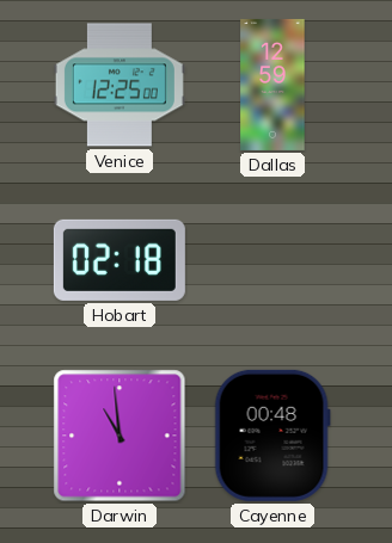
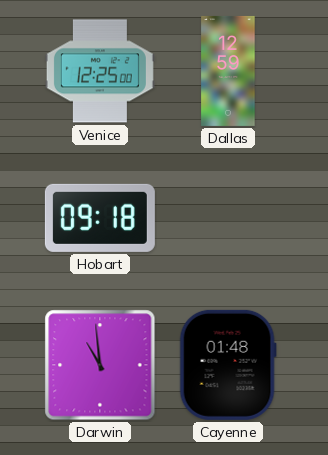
Hobart: 02:18 -> 09:18
Cayenne: 00:48 -> 01:48
